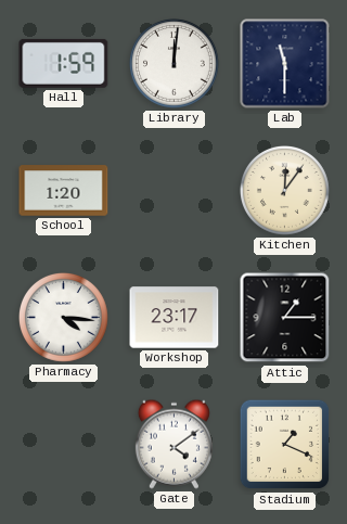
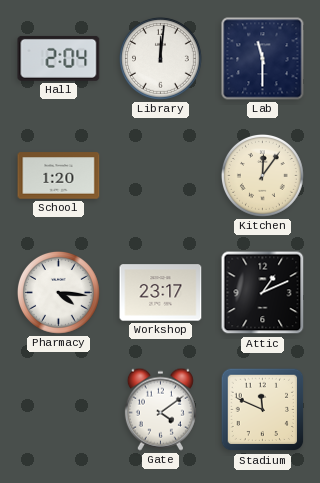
Hall: 1:59 -> 2:04
Attic: 1:15 -> 1:11
Stadium: 1:19 -> 11:49
